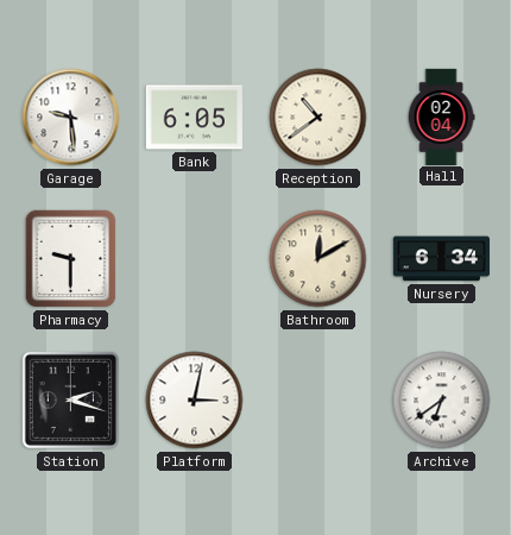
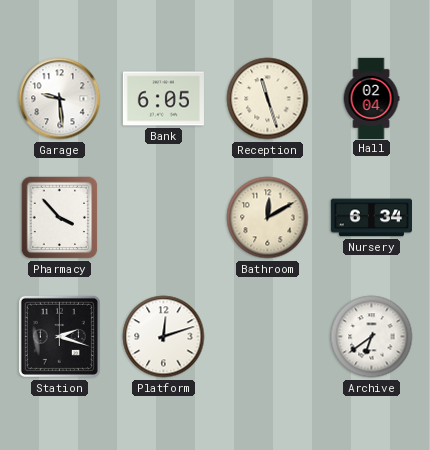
Reception: 10:39 -> 11:27
Pharmacy: 9:30 -> 3:53
Platform: 3:02 -> 12:12
